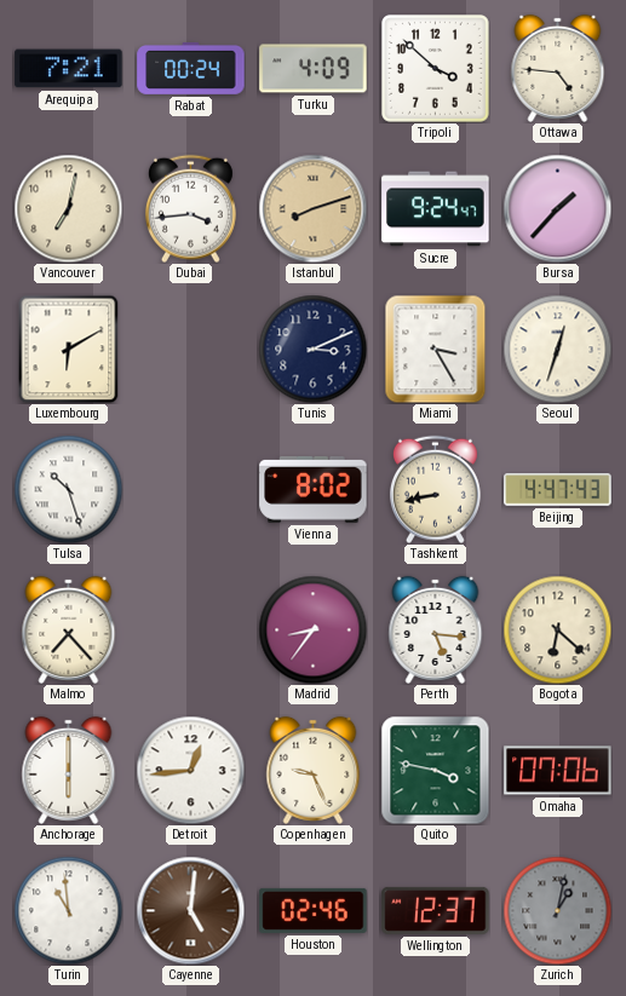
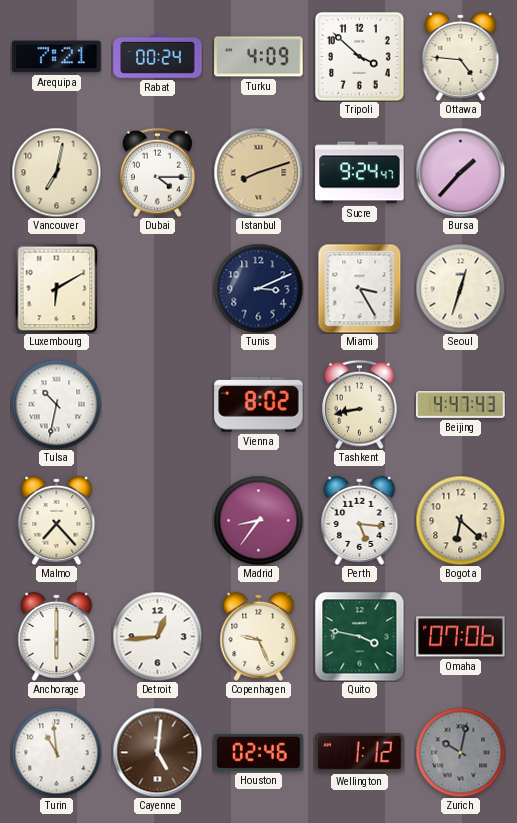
Dubai: 3:44 -> 4:15
Tulsa: 10:27 -> 10:32
Wellington: 12:37 -> 1:12
Zurich: 1:02 -> 10:02
